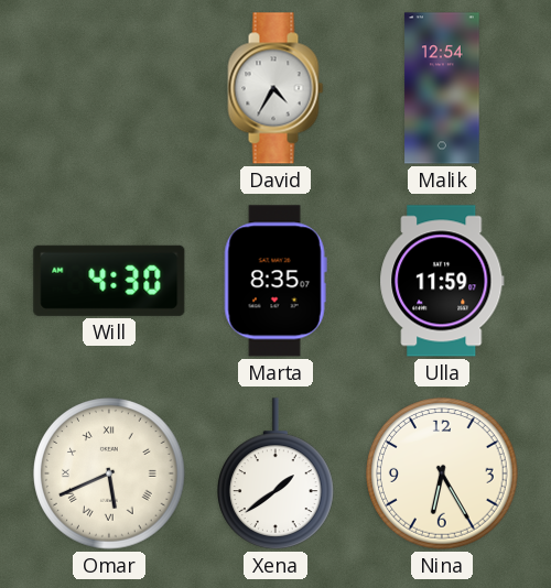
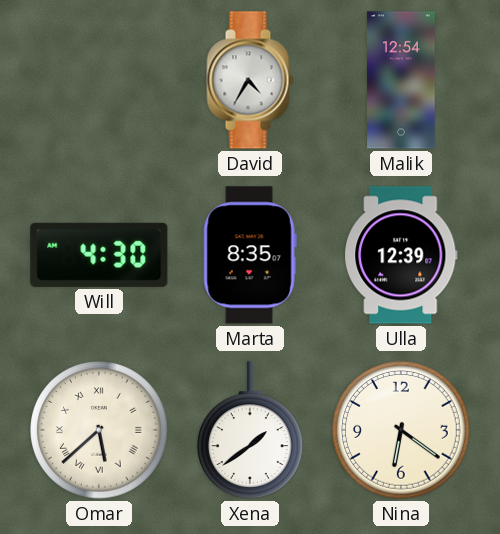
Ulla: 11:59 -> 12:39
Omar: 5:41 -> 5:38
Nina: 6:25 -> 6:21
